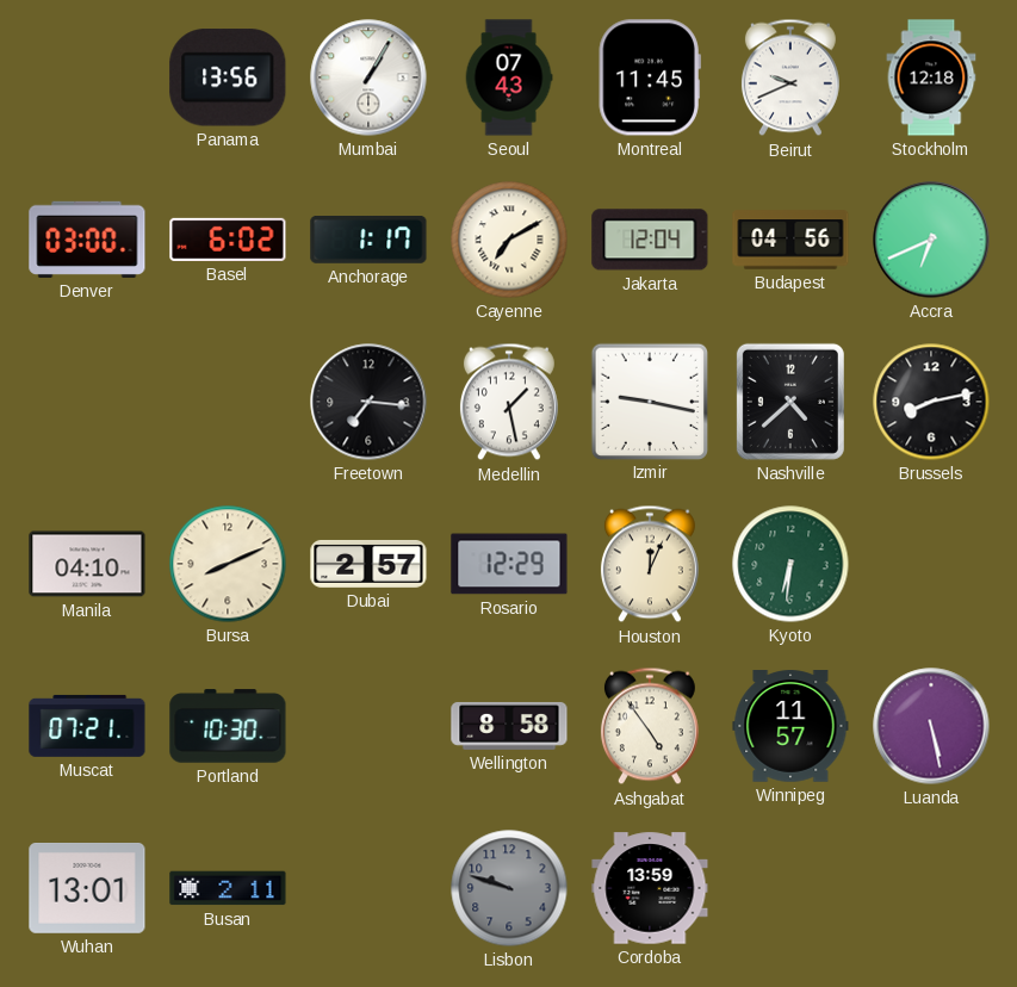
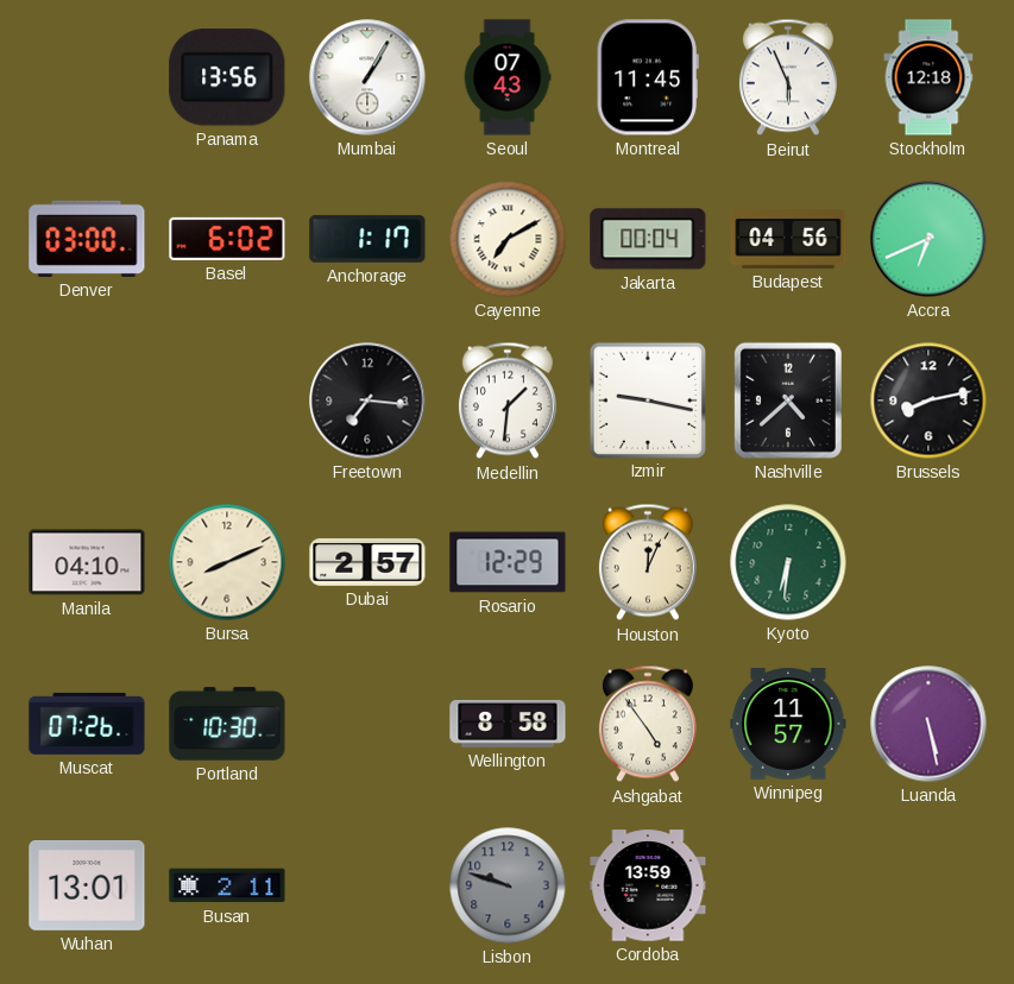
Beirut: 9:41 -> 5:56
Jakarta: 12:04 -> 00:04
Medellin: 1:28 -> 1:31
Muscat: 07:21 -> 07:26
